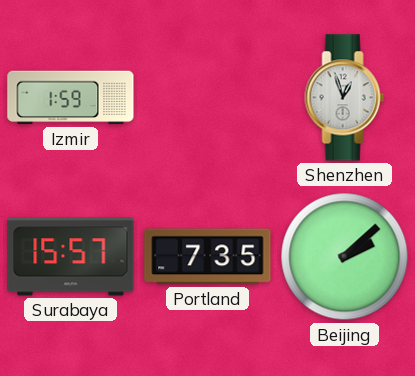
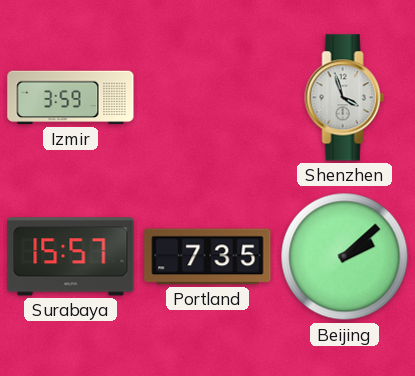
Izmir: 1:59 -> 3:59
Shenzhen: 12:57 -> 3:57
